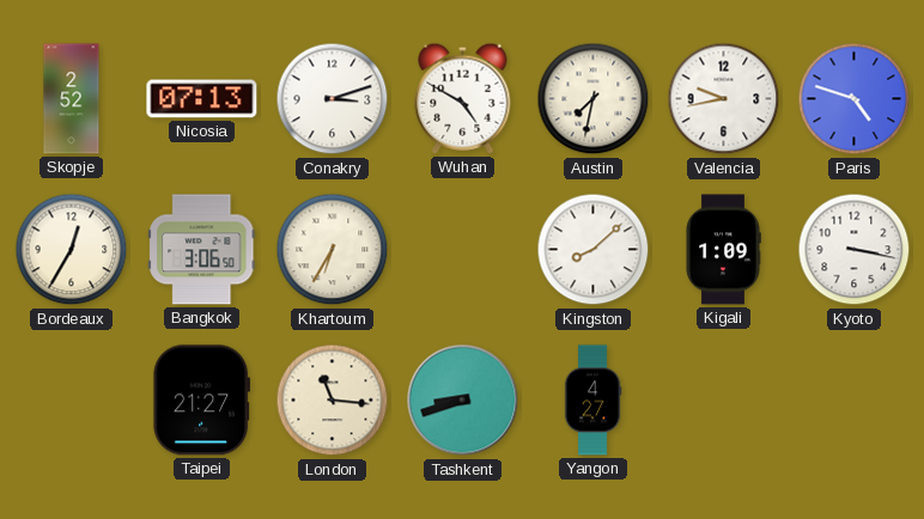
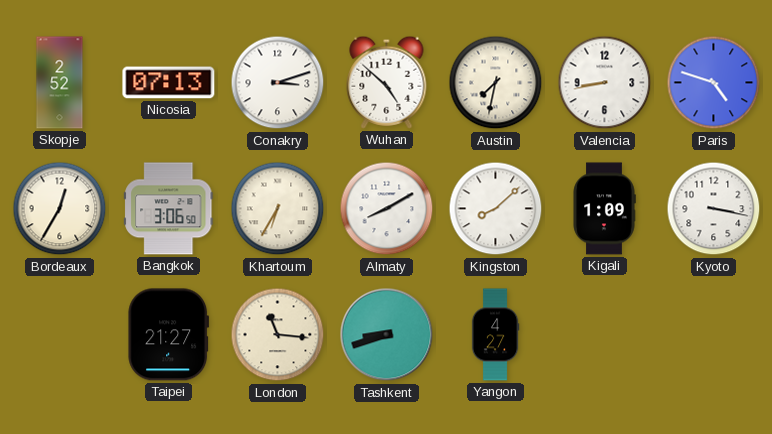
Wuhan: 4:50 -> 4:52
Valencia: 9:43 -> 8:43
Almaty: none -> 8:10
